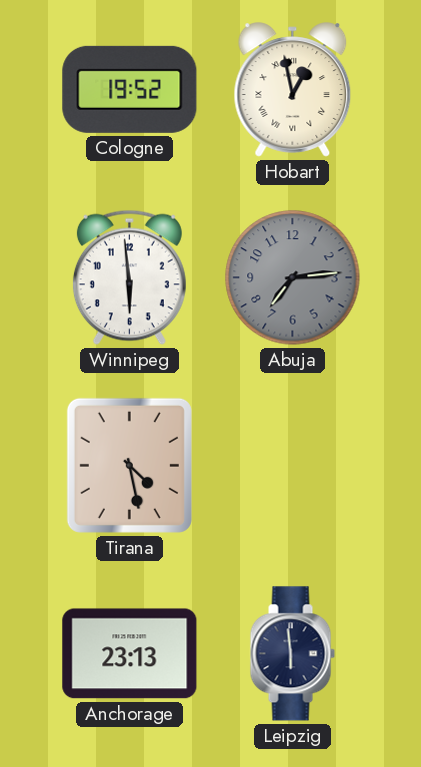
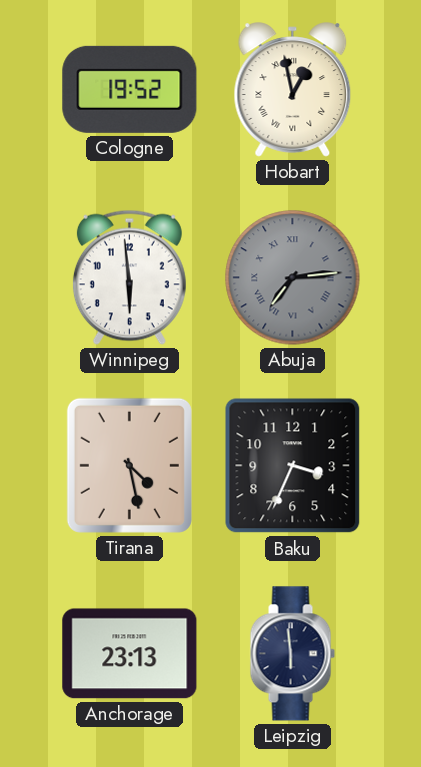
Abuja numerals: Arabic -> Roman
Baku: none -> 3:34
